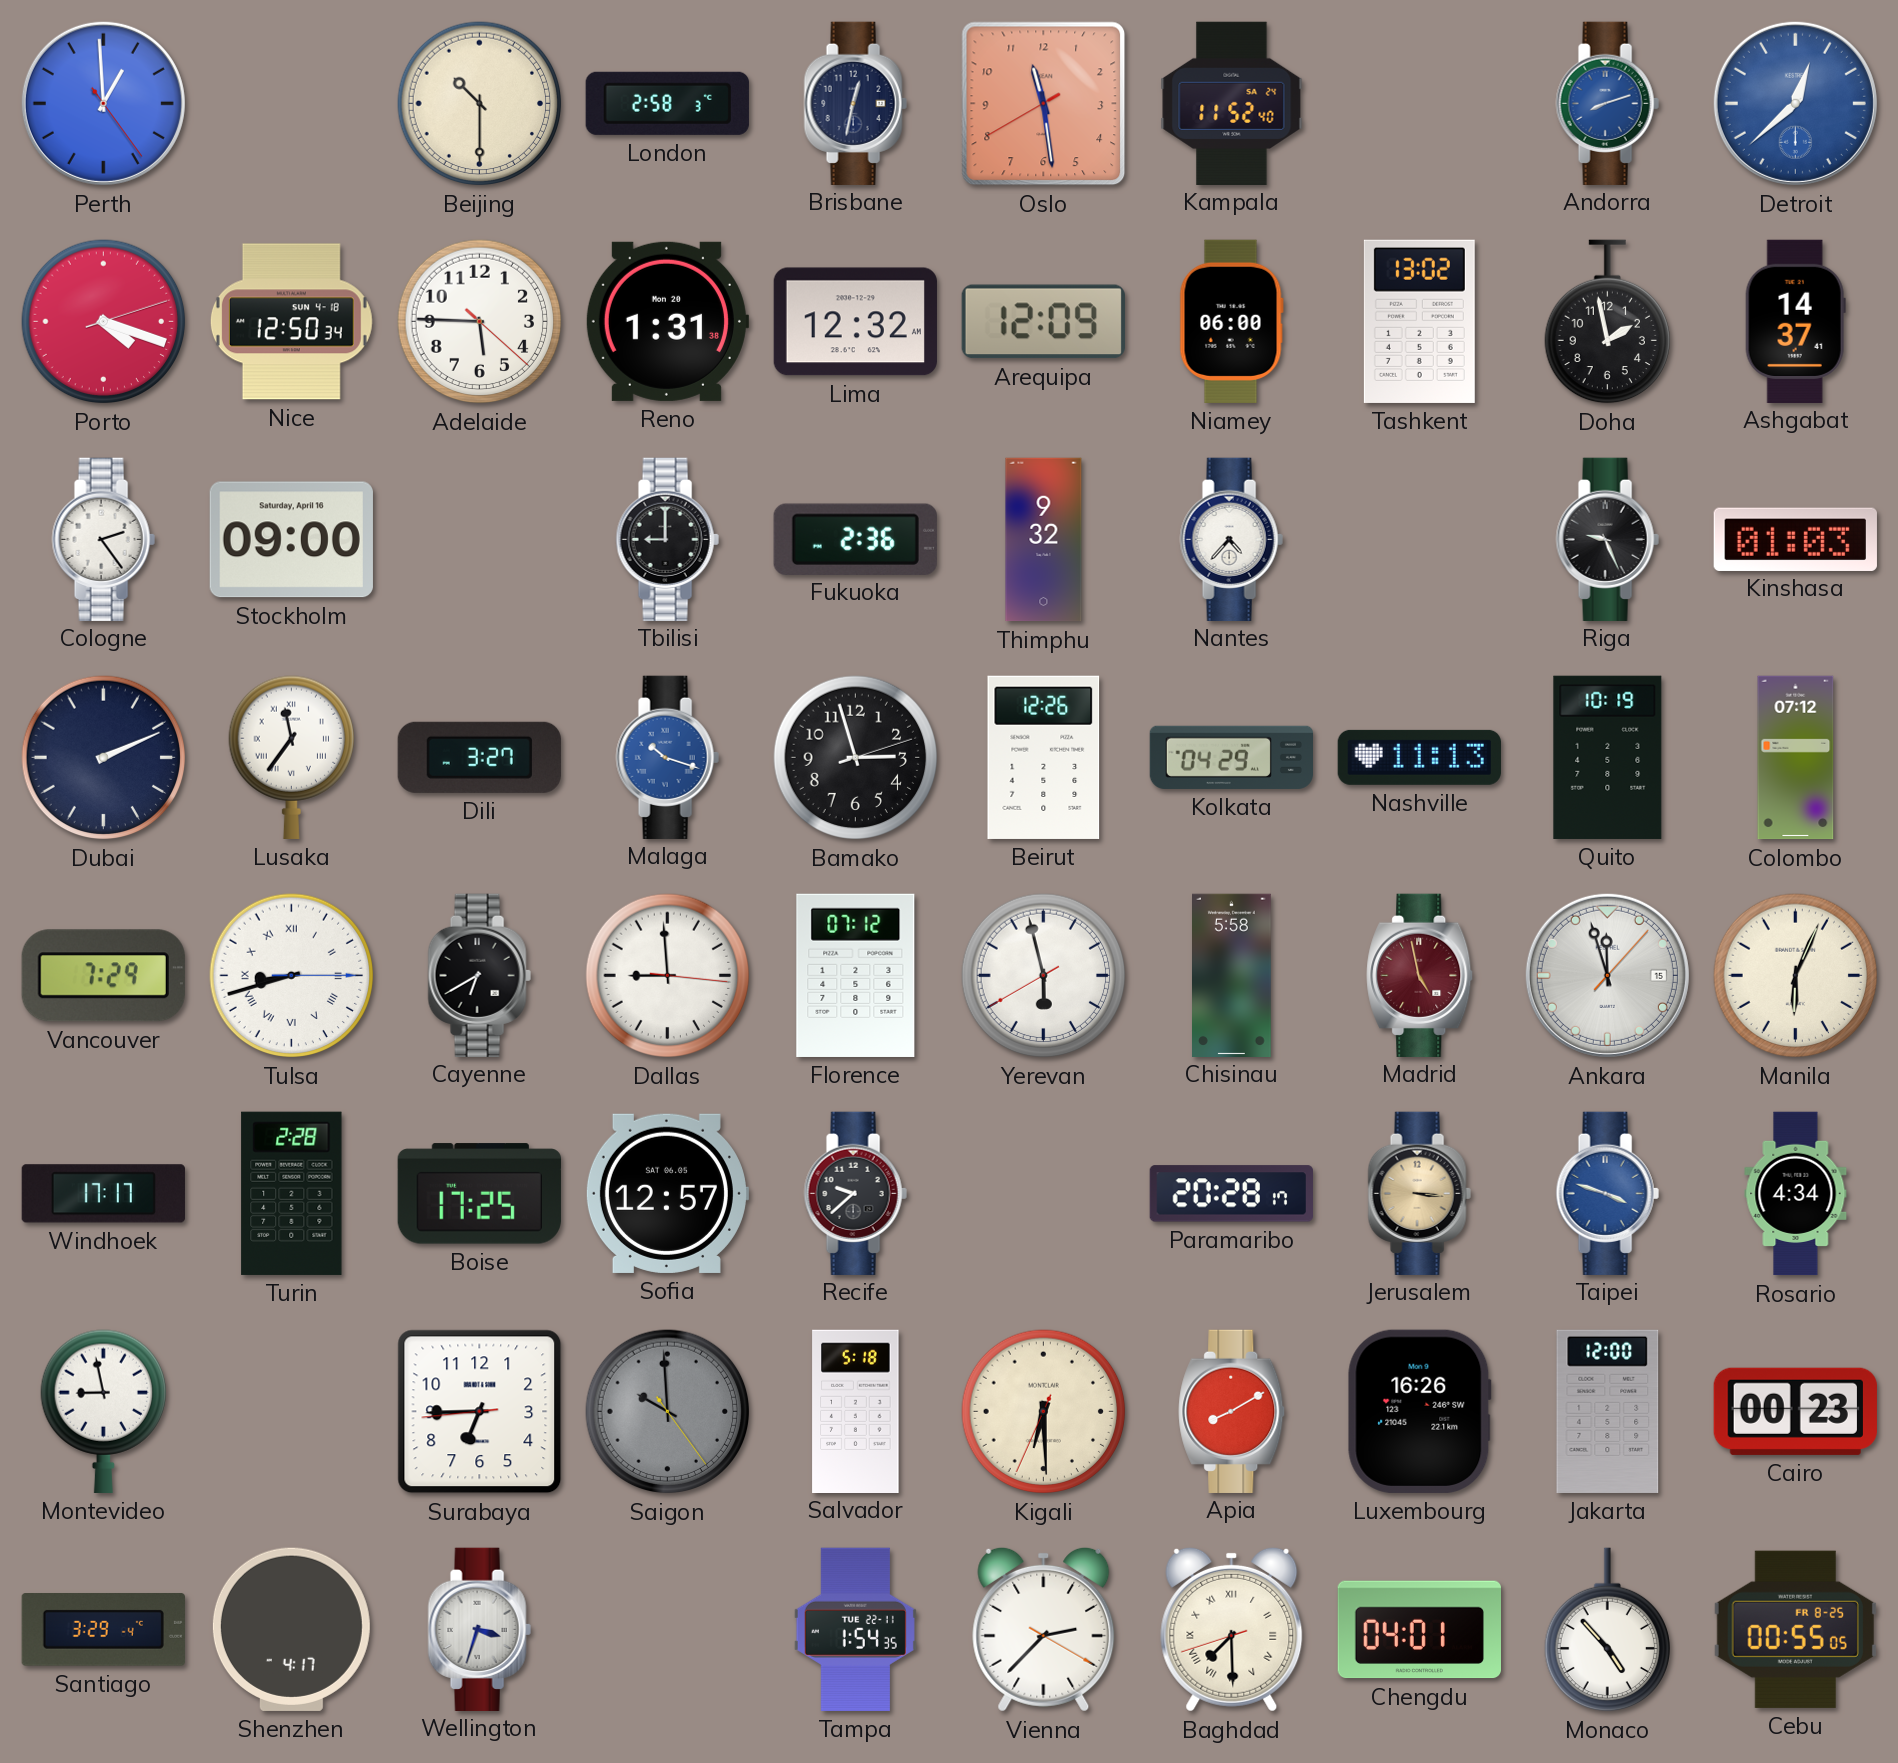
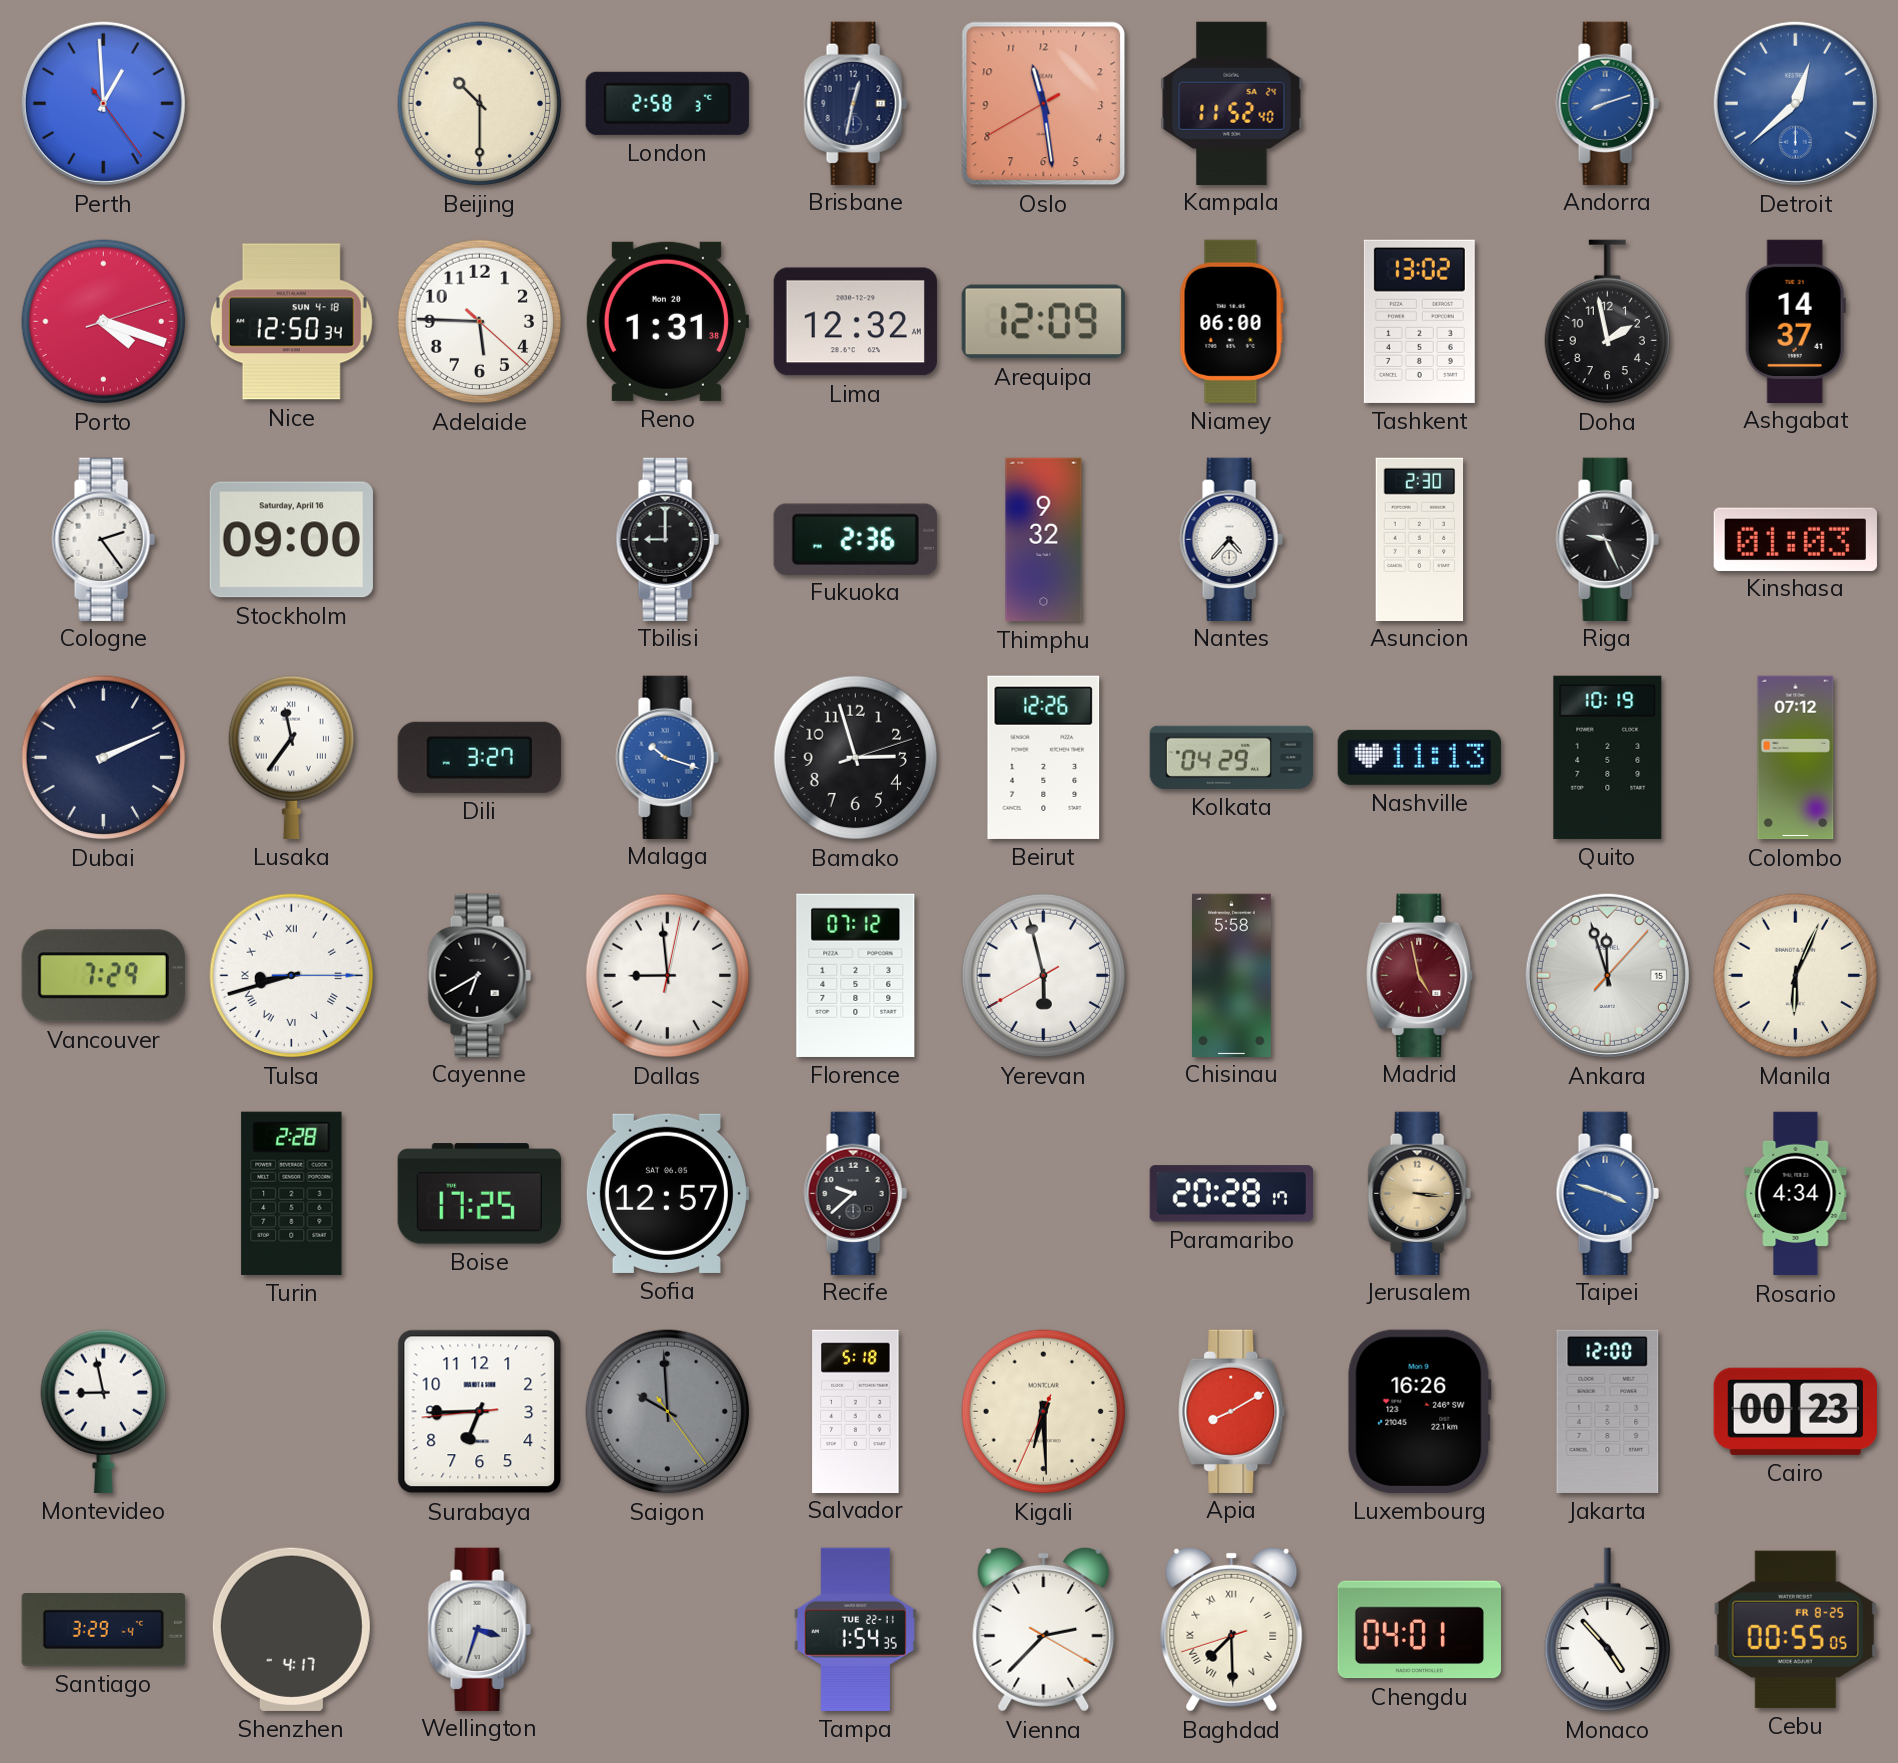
Asuncion: none -> 2:30
Dallas: 8:59:16 -> 8:59:02
Windhoek: 17:17 -> none
